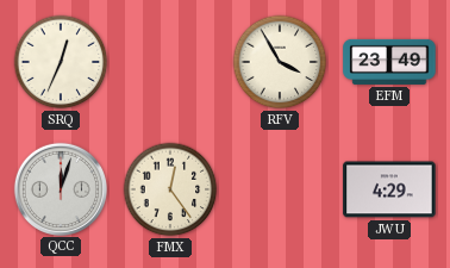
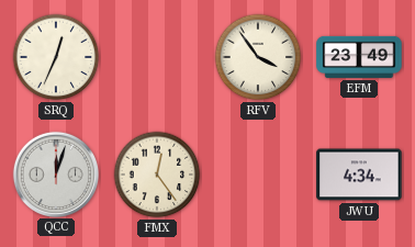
RFV: 3:55 -> 3:54
JWU: 4:29 -> 4:34
